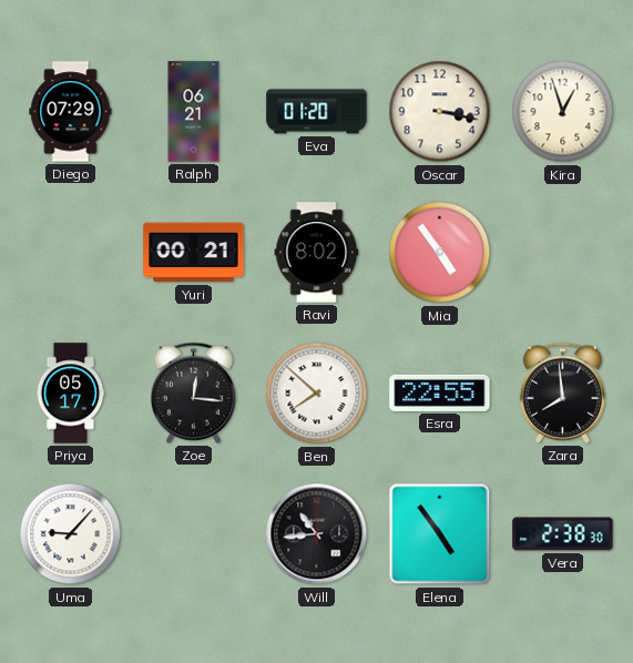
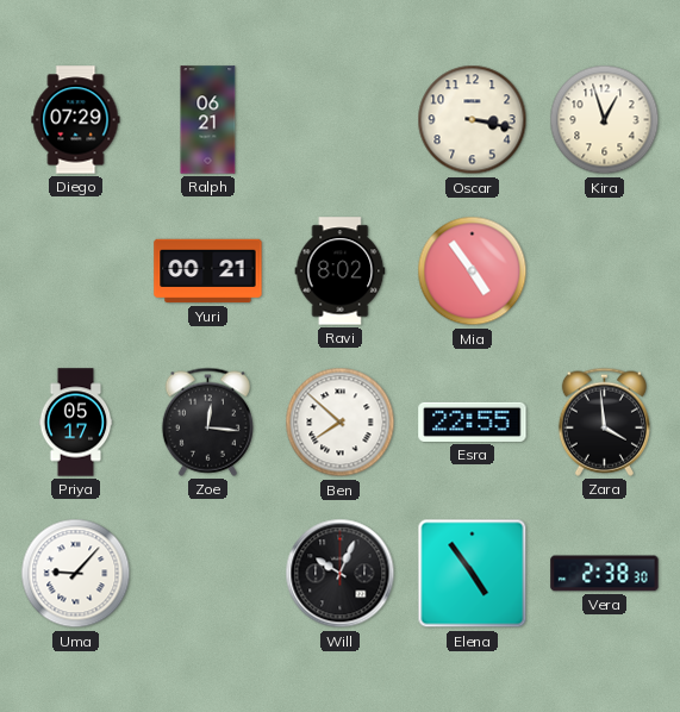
Eva: 01:20 -> none
Zara: 7:59 -> 3:59
Will: 10:44 -> 10:04
